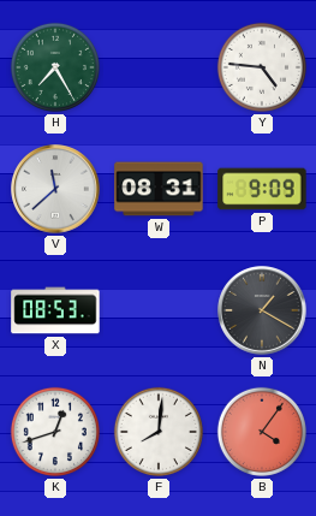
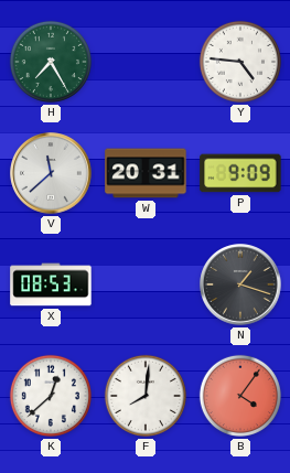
W: 08:31 -> 20:31
N: 1:20 -> 1:18
K: 12:42 -> 12:38
